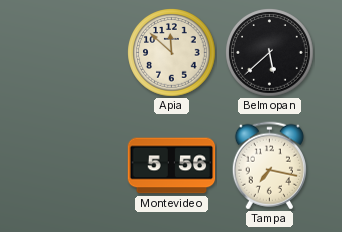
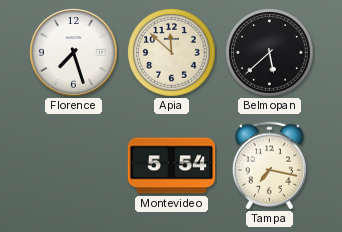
Florence: none -> 7:27
Montevideo: 5:56 -> 5:54
